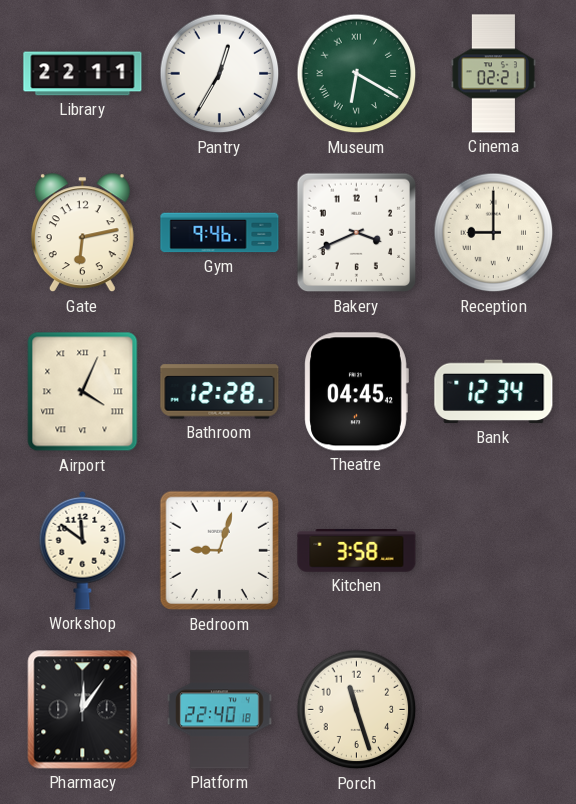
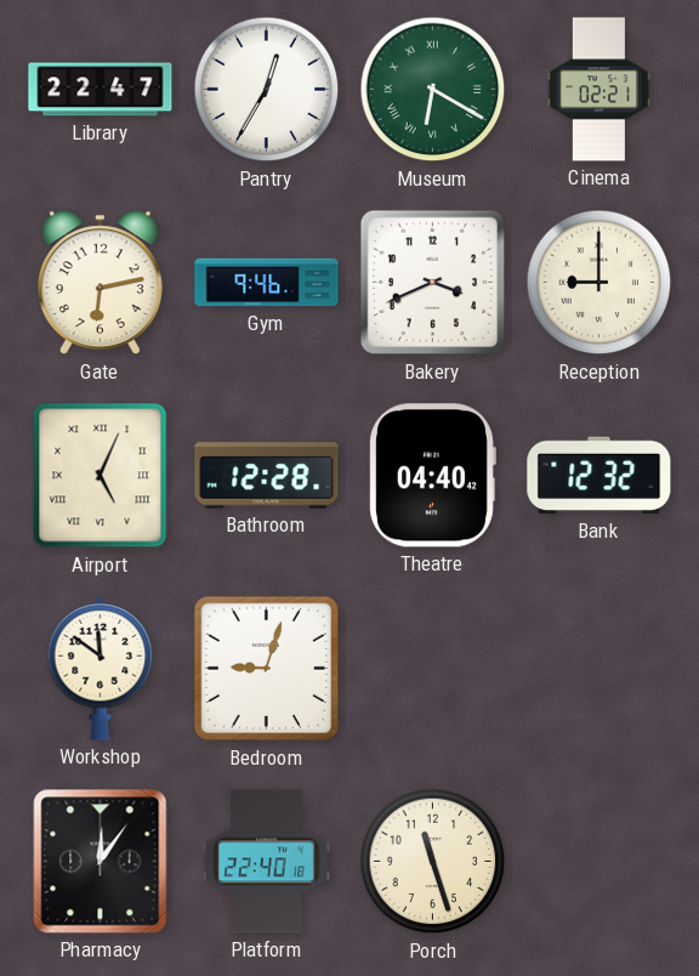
Library: 22:11 -> 22:47
Airport: 4:04 -> 5:04
Theatre: 04:45 -> 04:40
Bank: 12:34 -> 12:32
Kitchen: 3:58 -> none
